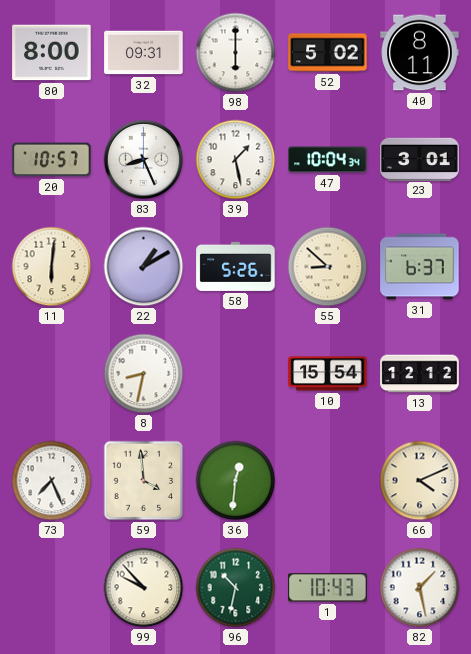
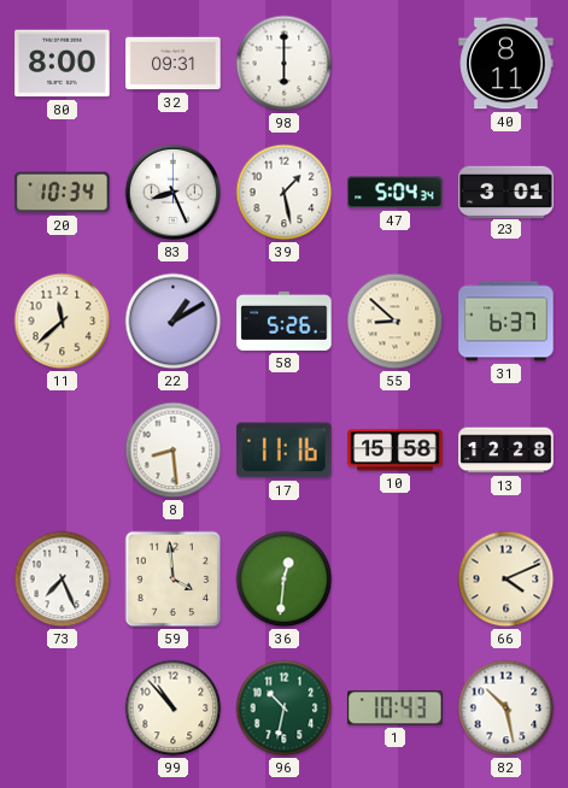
52: 5:02 -> none
20: 10:57 -> 10:34
47: 10:04 -> 5:04
11: 6:01 -> 11:38
8: 8:32 -> 8:29
17: none -> 11:16
10: 15:54 -> 15:58
13: 12:12 -> 12:28
99: 9:53 -> 10:53
82: 1:28 -> 10:28
